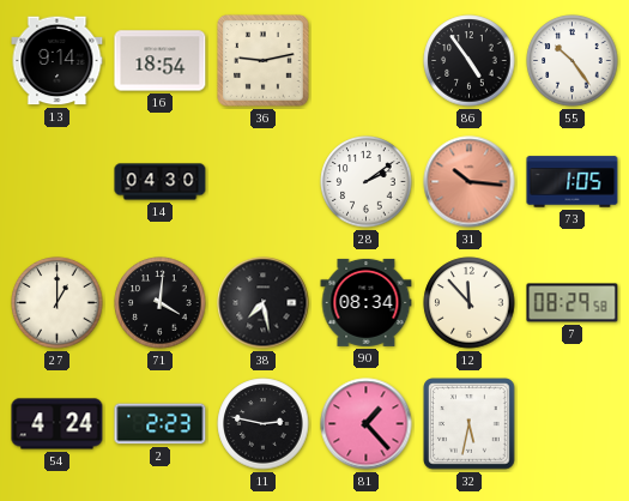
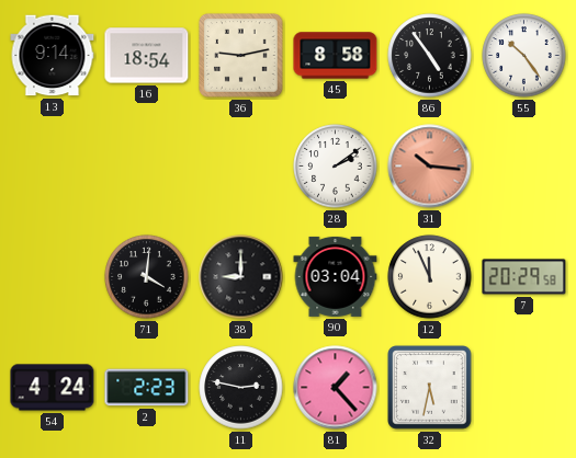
45: none -> 8:58
14: 04:30 -> none
73: 1:05 -> none
27: 1:00 -> none
38: 7:28 -> 9:00
90: 08:34 -> 03:04
12: 11:53 -> 11:56
7: 08:29 -> 20:29
